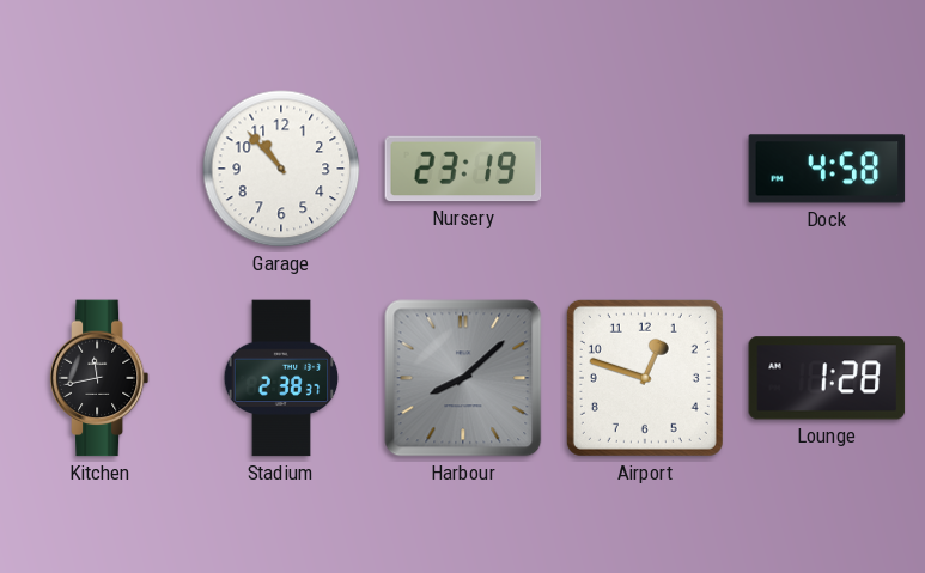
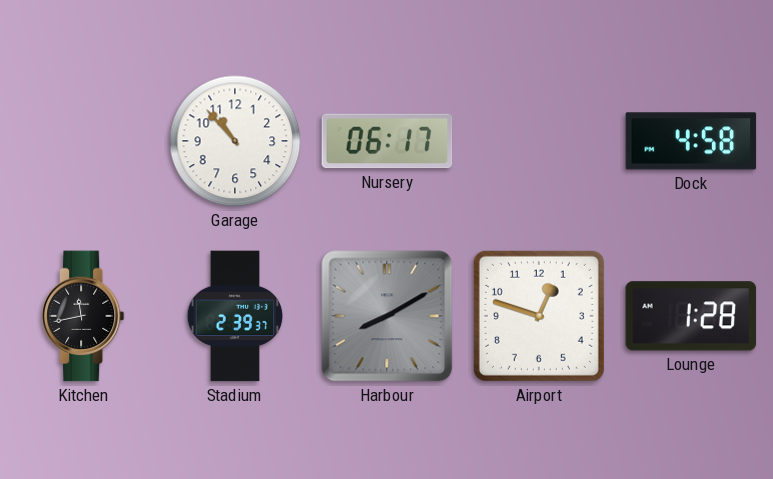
Nursery: 23:19 -> 06:17
Stadium: 2:38 -> 2:39
Harbour: 8:08 -> 8:10
